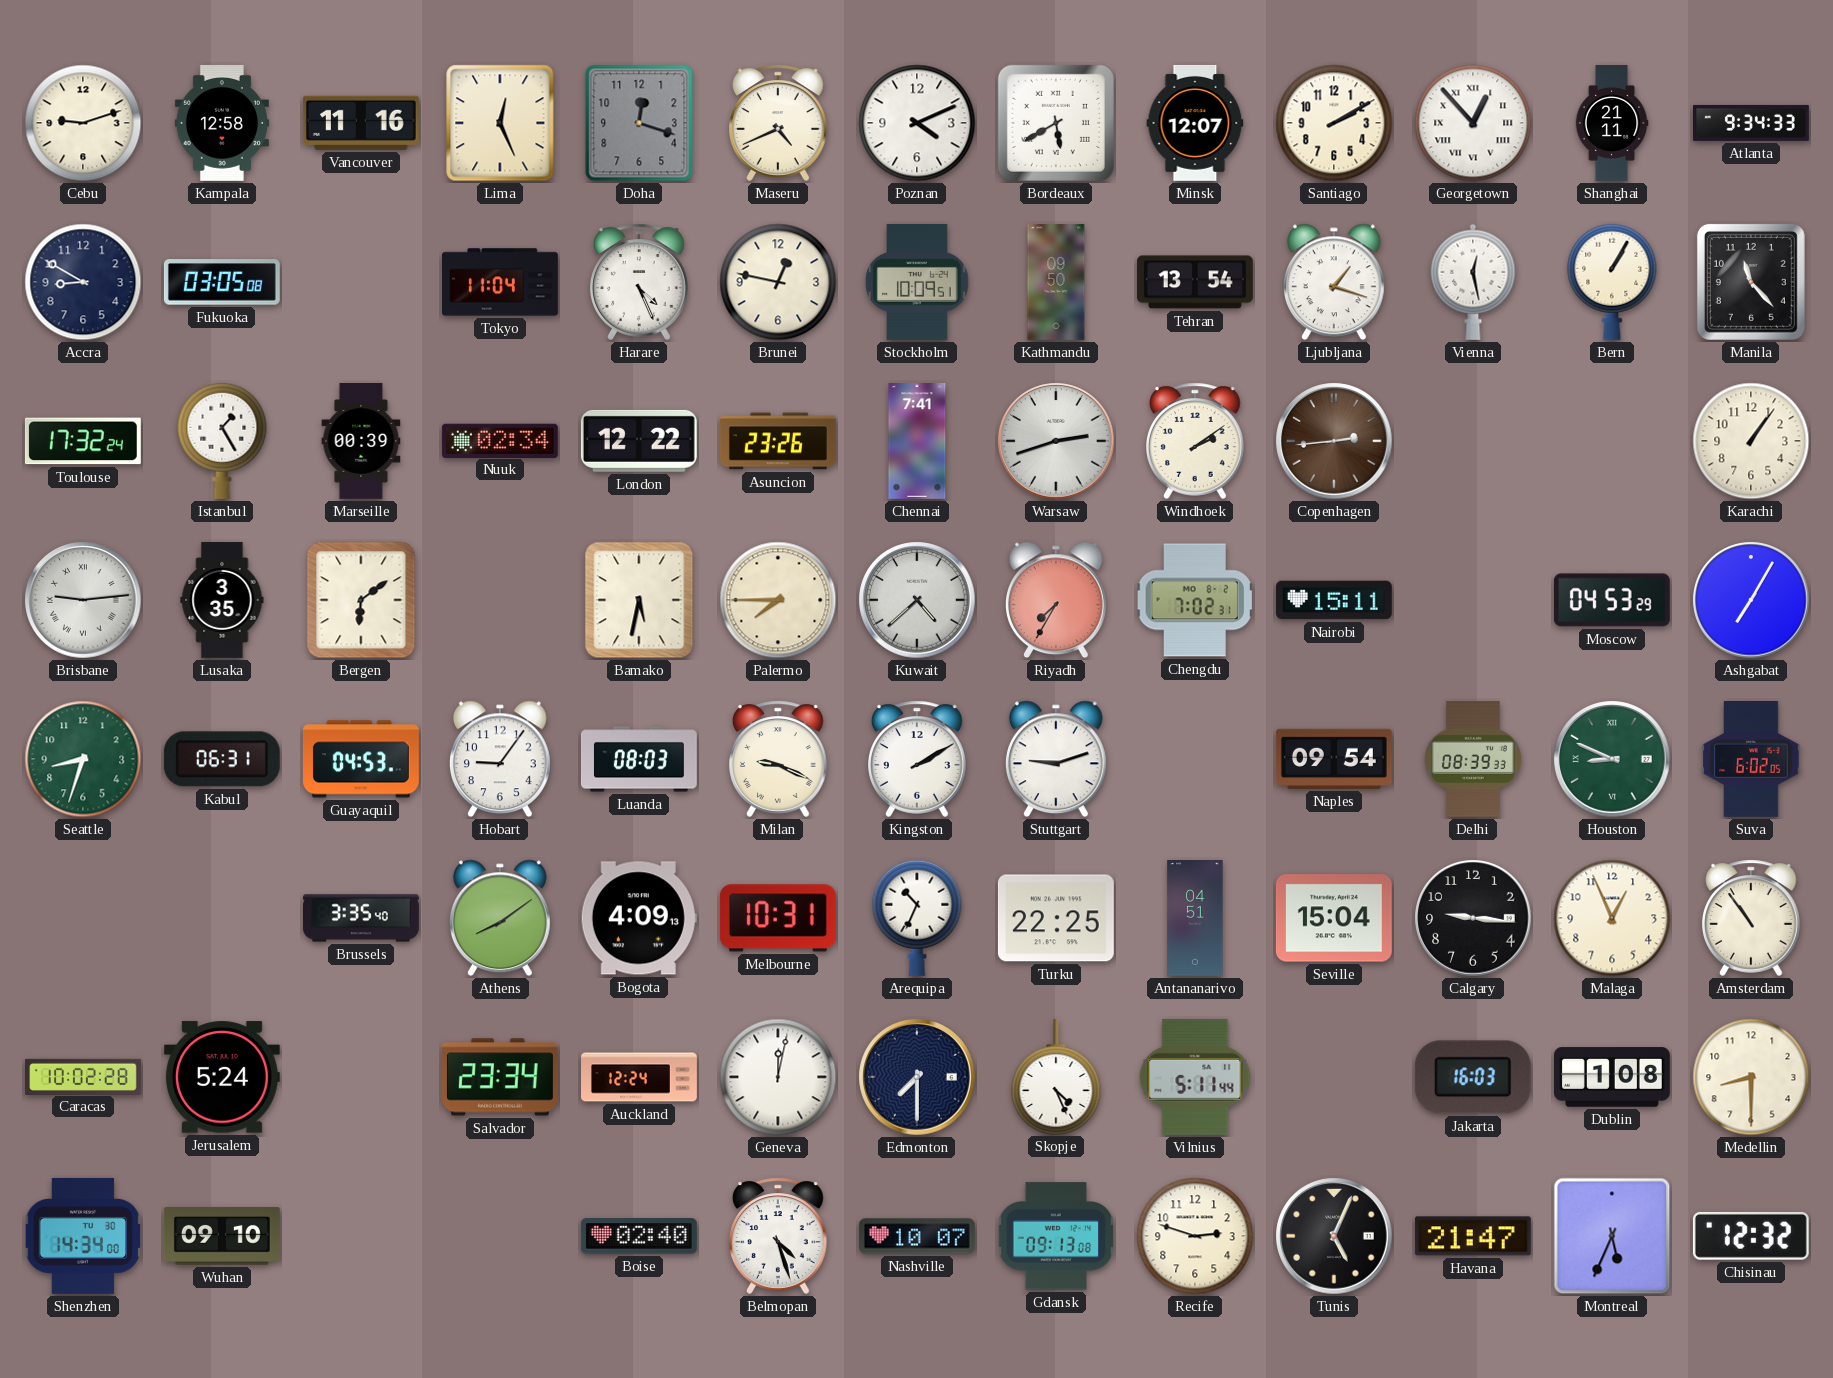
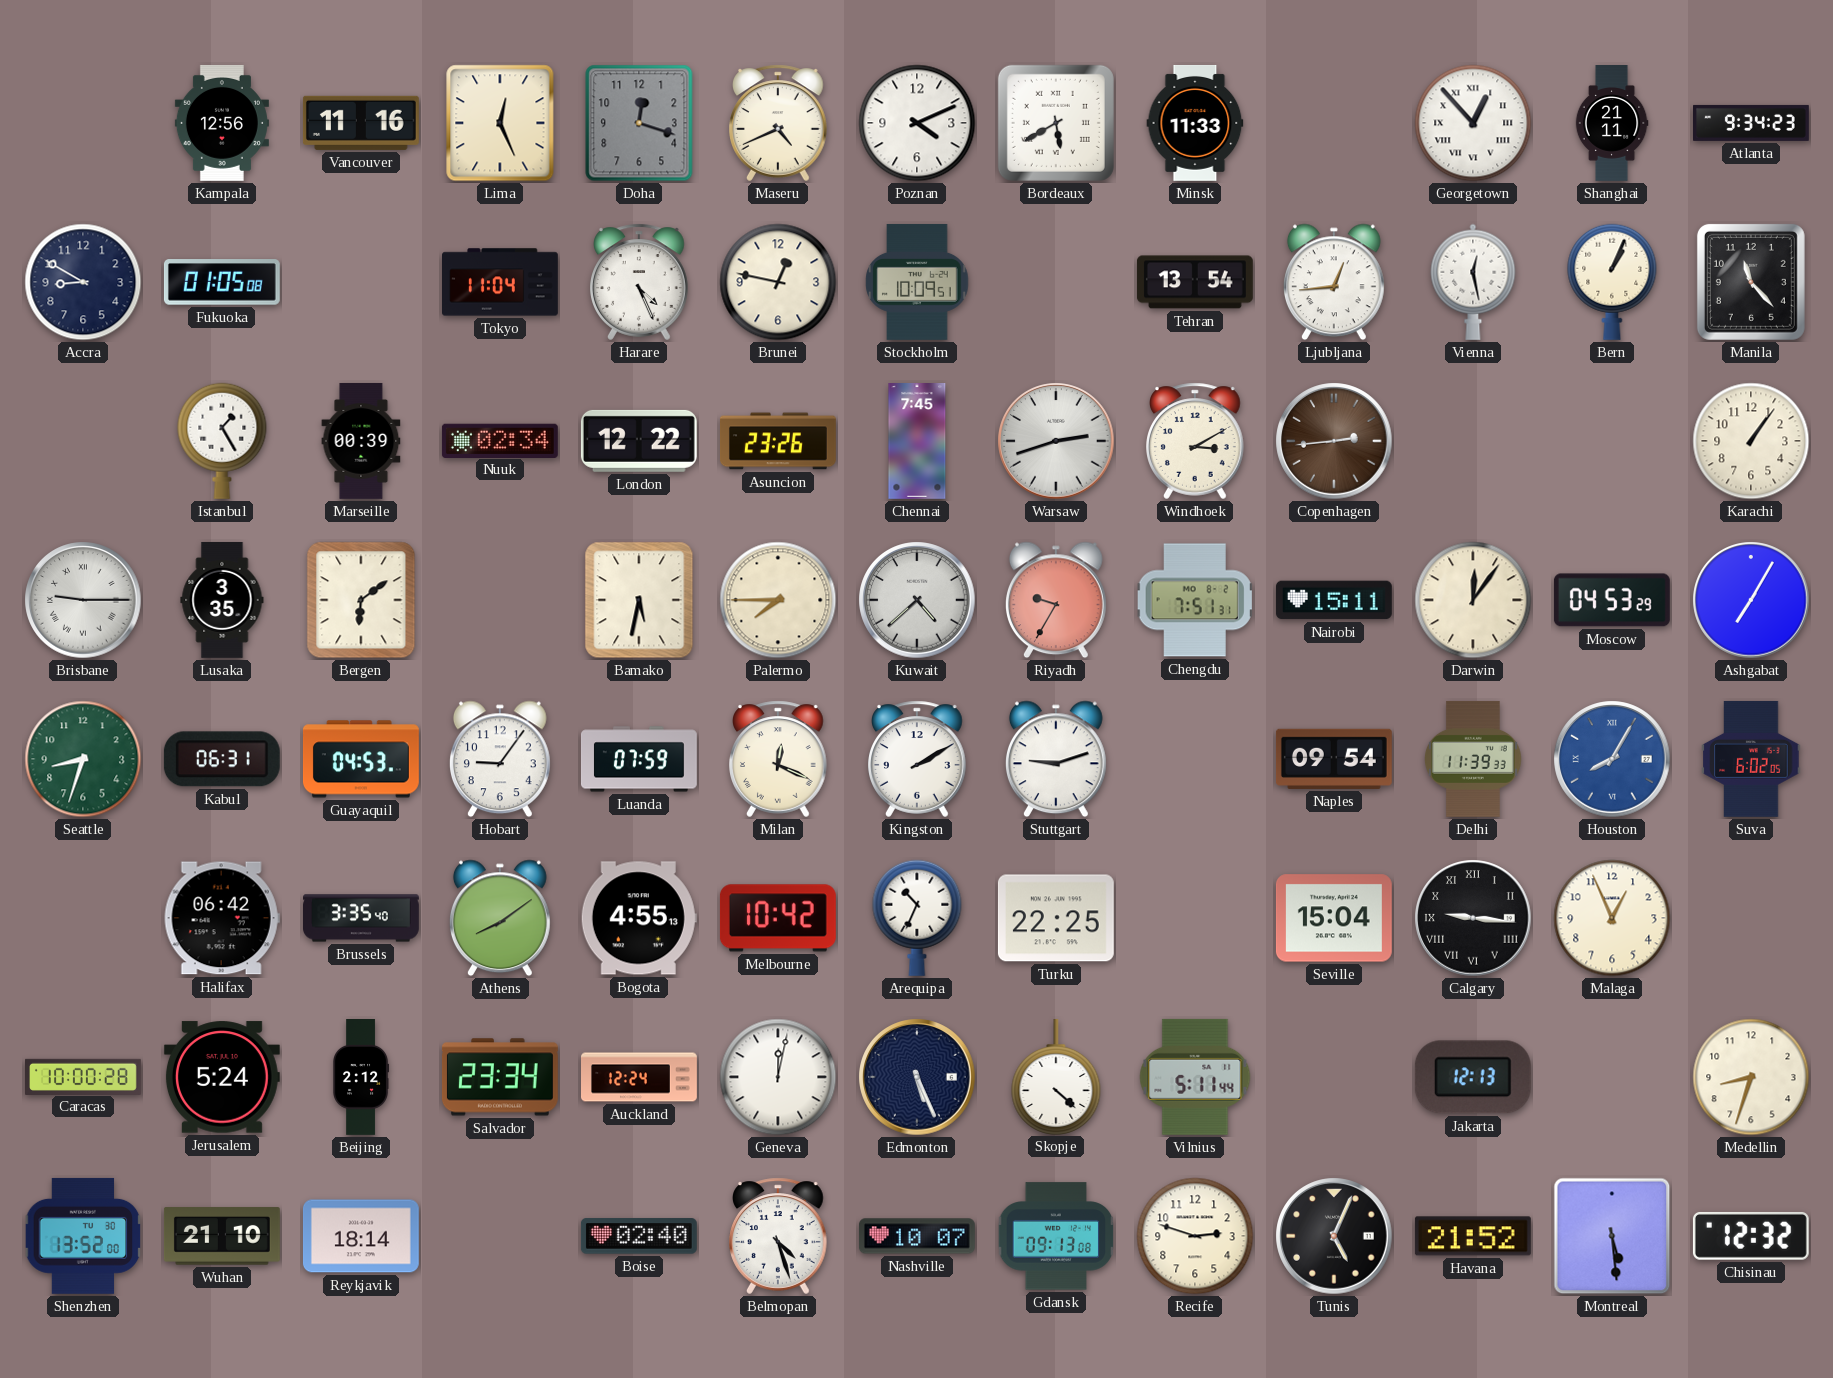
Cebu: 9:12 -> none
Kampala: 12:58 -> 12:56
Minsk: 12:07 -> 11:33
Santiago: 2:10 -> none
Atlanta: 9:34:33 -> 9:34:23
Fukuoka: 03:05 -> 01:05
Kathmandu: 09:50 -> none
Ljubljana: 1:18 -> 12:44
Bern: 1:05 -> 1:04
Toulouse: 17:32 -> none
Chennai: 7:41 -> 7:45
Windhoek: 2:09 -> 3:10
Brisbane: 9:14 -> 9:15
Riyadh: 7:35 -> 9:35
Chengdu: 7:02 -> 7:51
Darwin: none -> 12:06
Luanda: 08:03 -> 07:59
Milan: 9:19 -> 12:19
Delhi: 08:39 -> 11:39
Houston: 8:49 -> 8:05
Houston dial: green -> blue
Halifax: none -> 06:42
Bogota: 4:09 -> 4:55
Melbourne: 10:31 -> 10:42
Antananarivo: 04:51 -> none
Calgary numerals: Arabic -> Roman
Amsterdam: 10:54 -> none
Caracas: 10:02 -> 10:00
Beijing: none -> 2:12
Edmonton: 7:30 -> 5:26
Skopje: 4:26 -> 4:22
Jakarta: 16:03 -> 12:13
Dublin: 1:08 -> none
Medellin: 8:30 -> 8:33
Shenzhen: 14:34 -> 13:52
Wuhan: 09:10 -> 21:10
Reykjavik: none -> 18:14
Havana: 21:47 -> 21:52
Montreal: 5:34 -> 5:29
